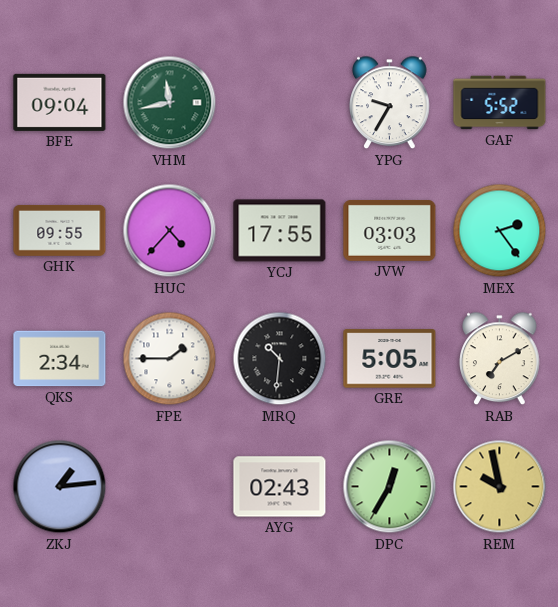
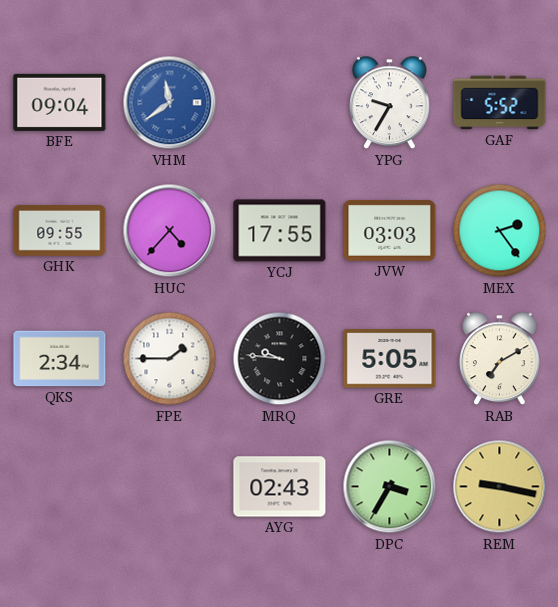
VHM: 11:43 -> 11:39
VHM dial: green -> blue
MRQ: 10:31 -> 9:46
ZKJ: 1:14 -> none
DPC: 12:35 -> 3:35
REM: 9:58 -> 9:17
